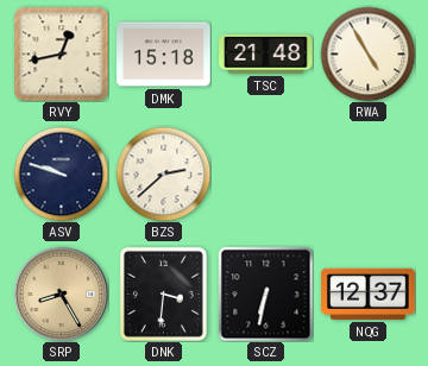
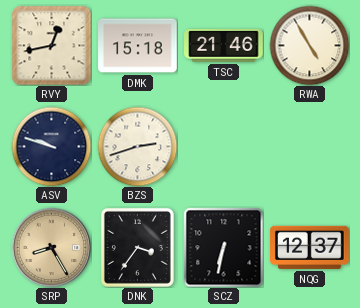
TSC: 21:48 -> 21:46
BZS: 2:38 -> 2:42
DNK: 3:31 -> 3:36
